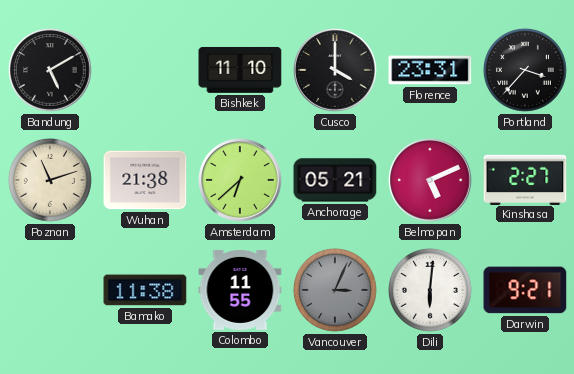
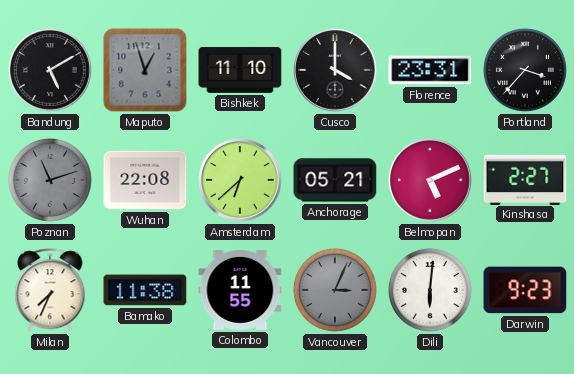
Maputo: none -> 12:57
Poznan dial: cream -> grey
Wuhan: 21:38 -> 22:08
Milan: none -> 7:34
Darwin: 9:21 -> 9:23
